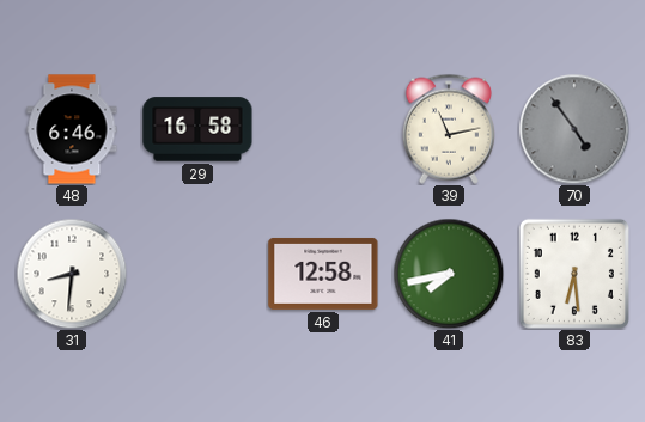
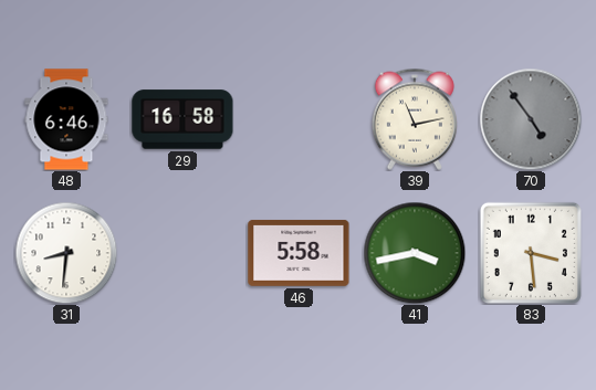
46: 12:58 -> 5:58
41: 7:43 -> 3:43
83: 6:29 -> 3:29
